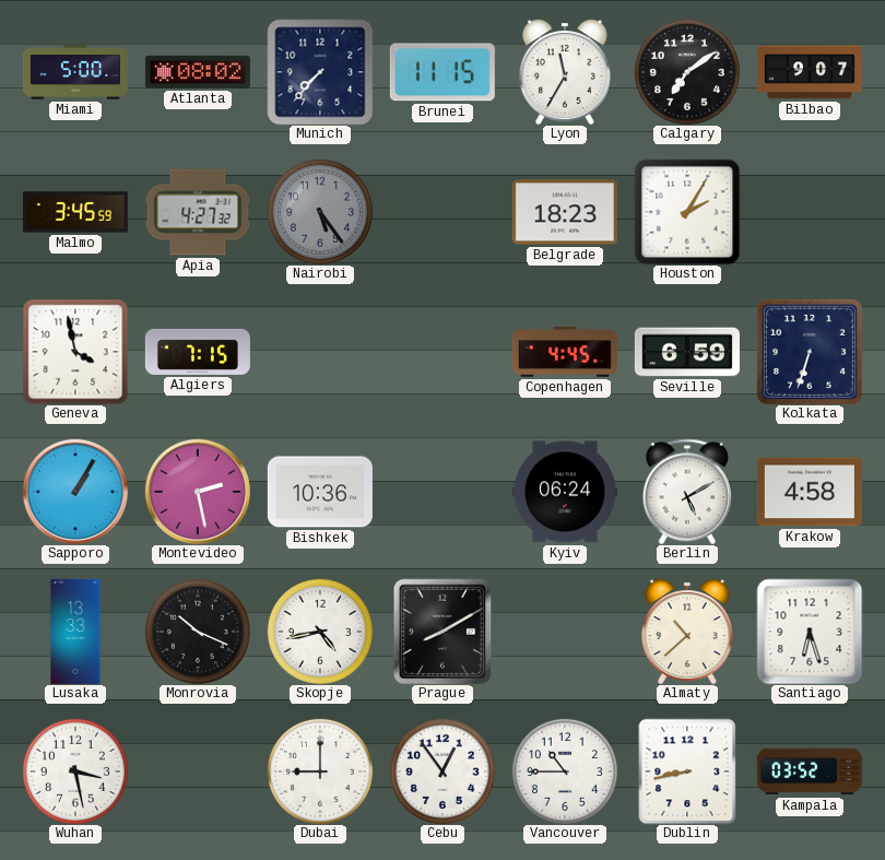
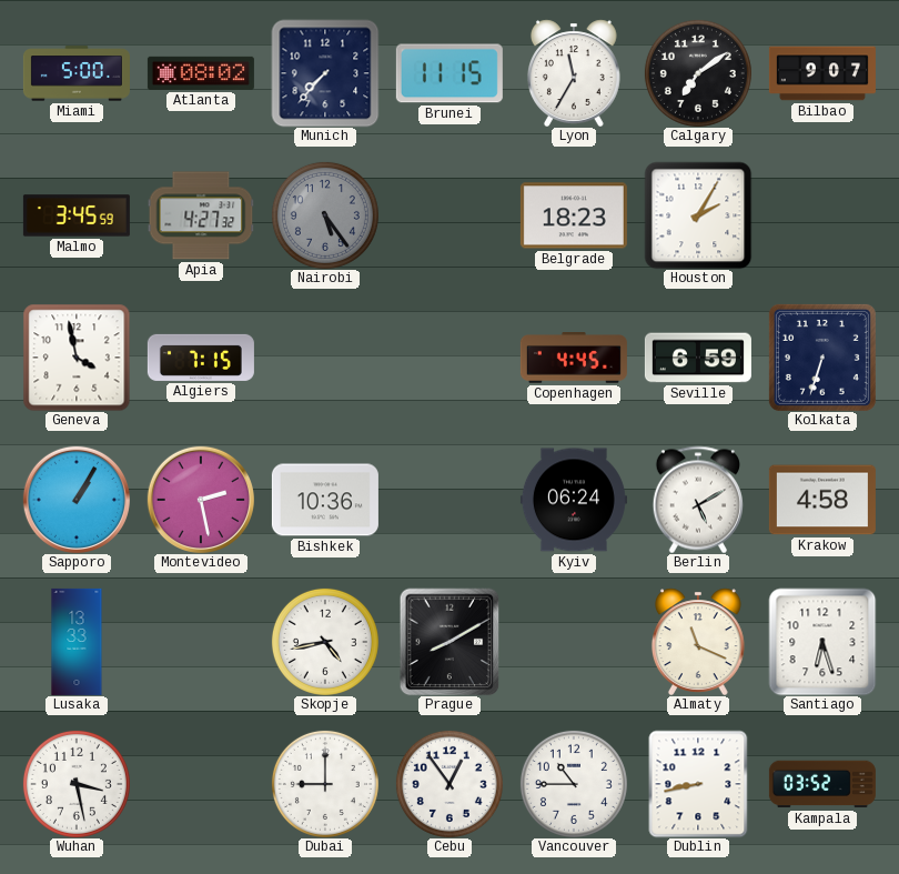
Monrovia: 10:19 -> none
Almaty: 10:38 -> 11:19
